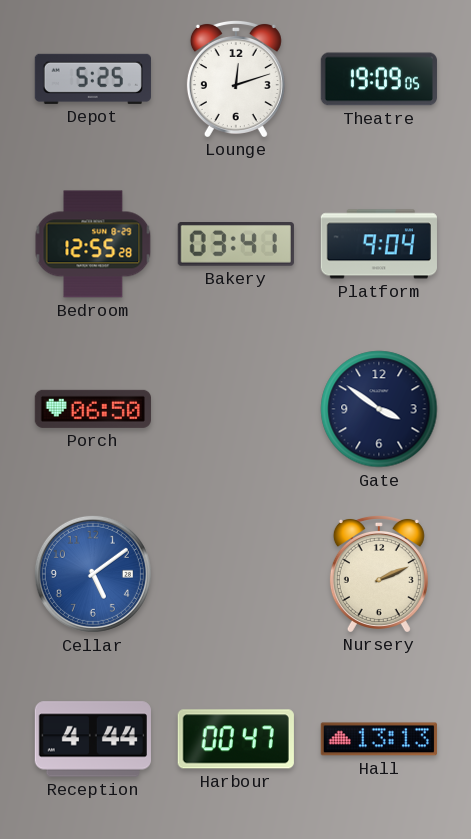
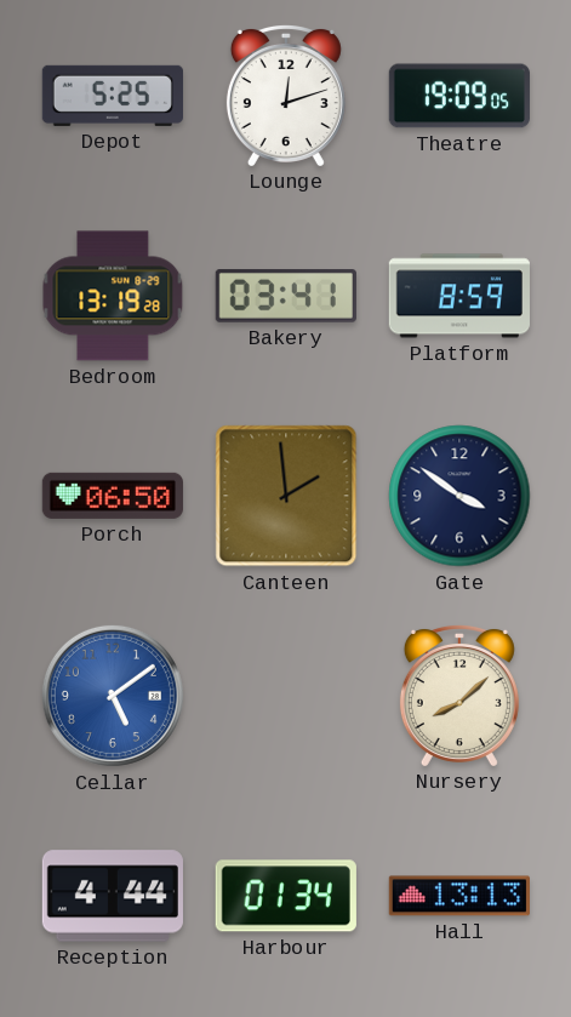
Bedroom: 12:55 -> 13:19
Platform: 9:04 -> 8:59
Canteen: none -> 1:59
Nursery: 2:11 -> 8:08
Harbour: 00:47 -> 01:34
